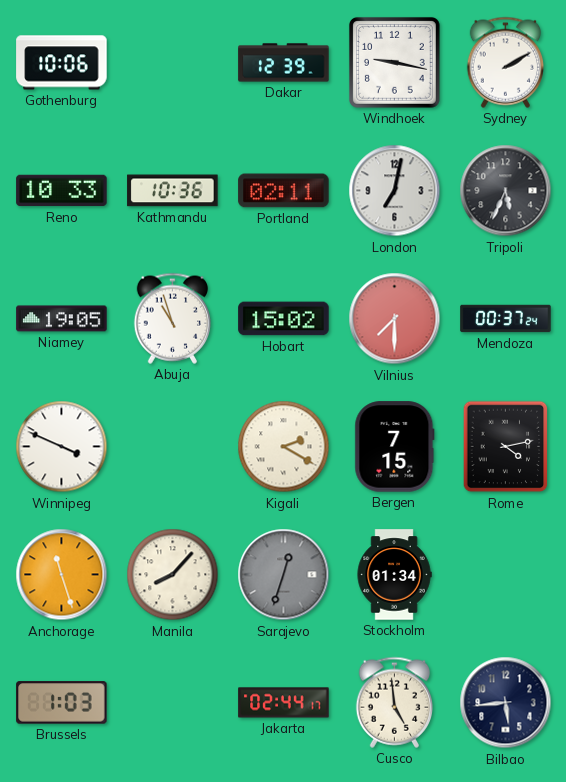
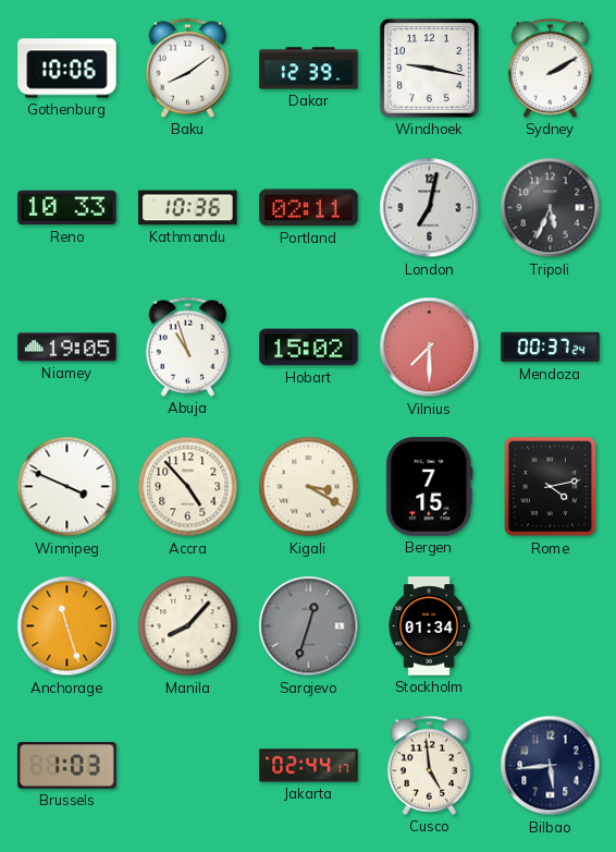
Baku: none -> 8:09
Accra: none -> 4:53
Kigali: 2:20 -> 3:20
